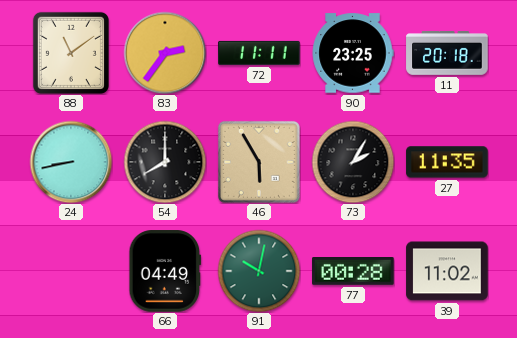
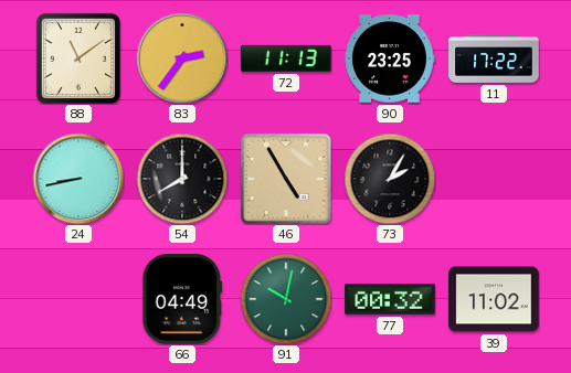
72: 11:11 -> 11:13
11: 20:18 -> 17:22
46: 5:55 -> 4:55
27: 11:35 -> none
77: 00:28 -> 00:32
